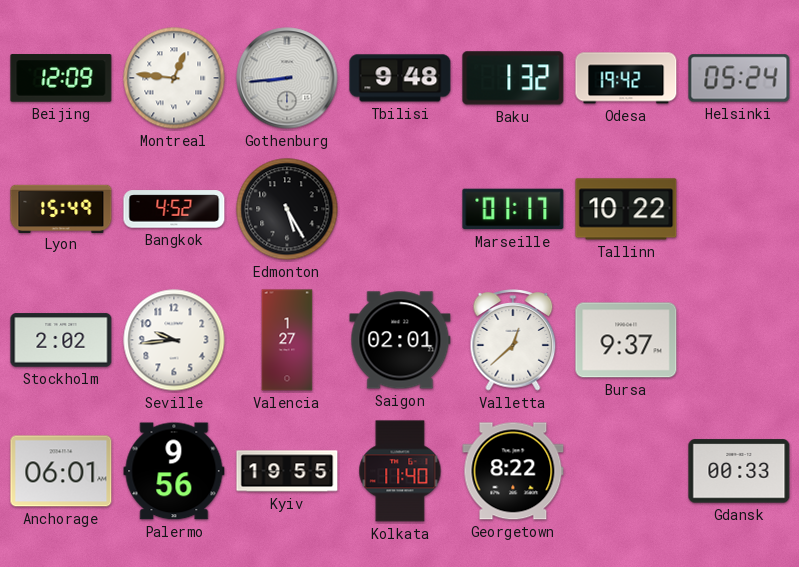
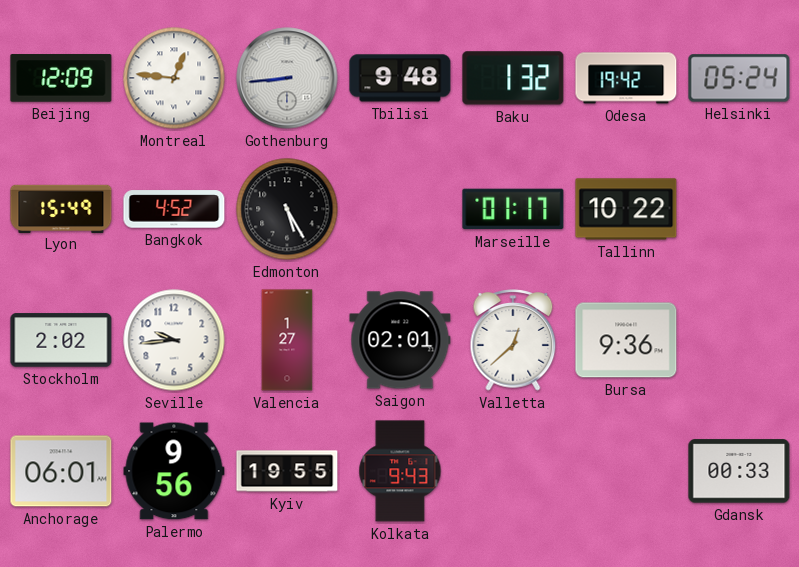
Bursa: 9:37 -> 9:36
Kolkata: 11:40 -> 9:43
Georgetown: 8:22 -> none
